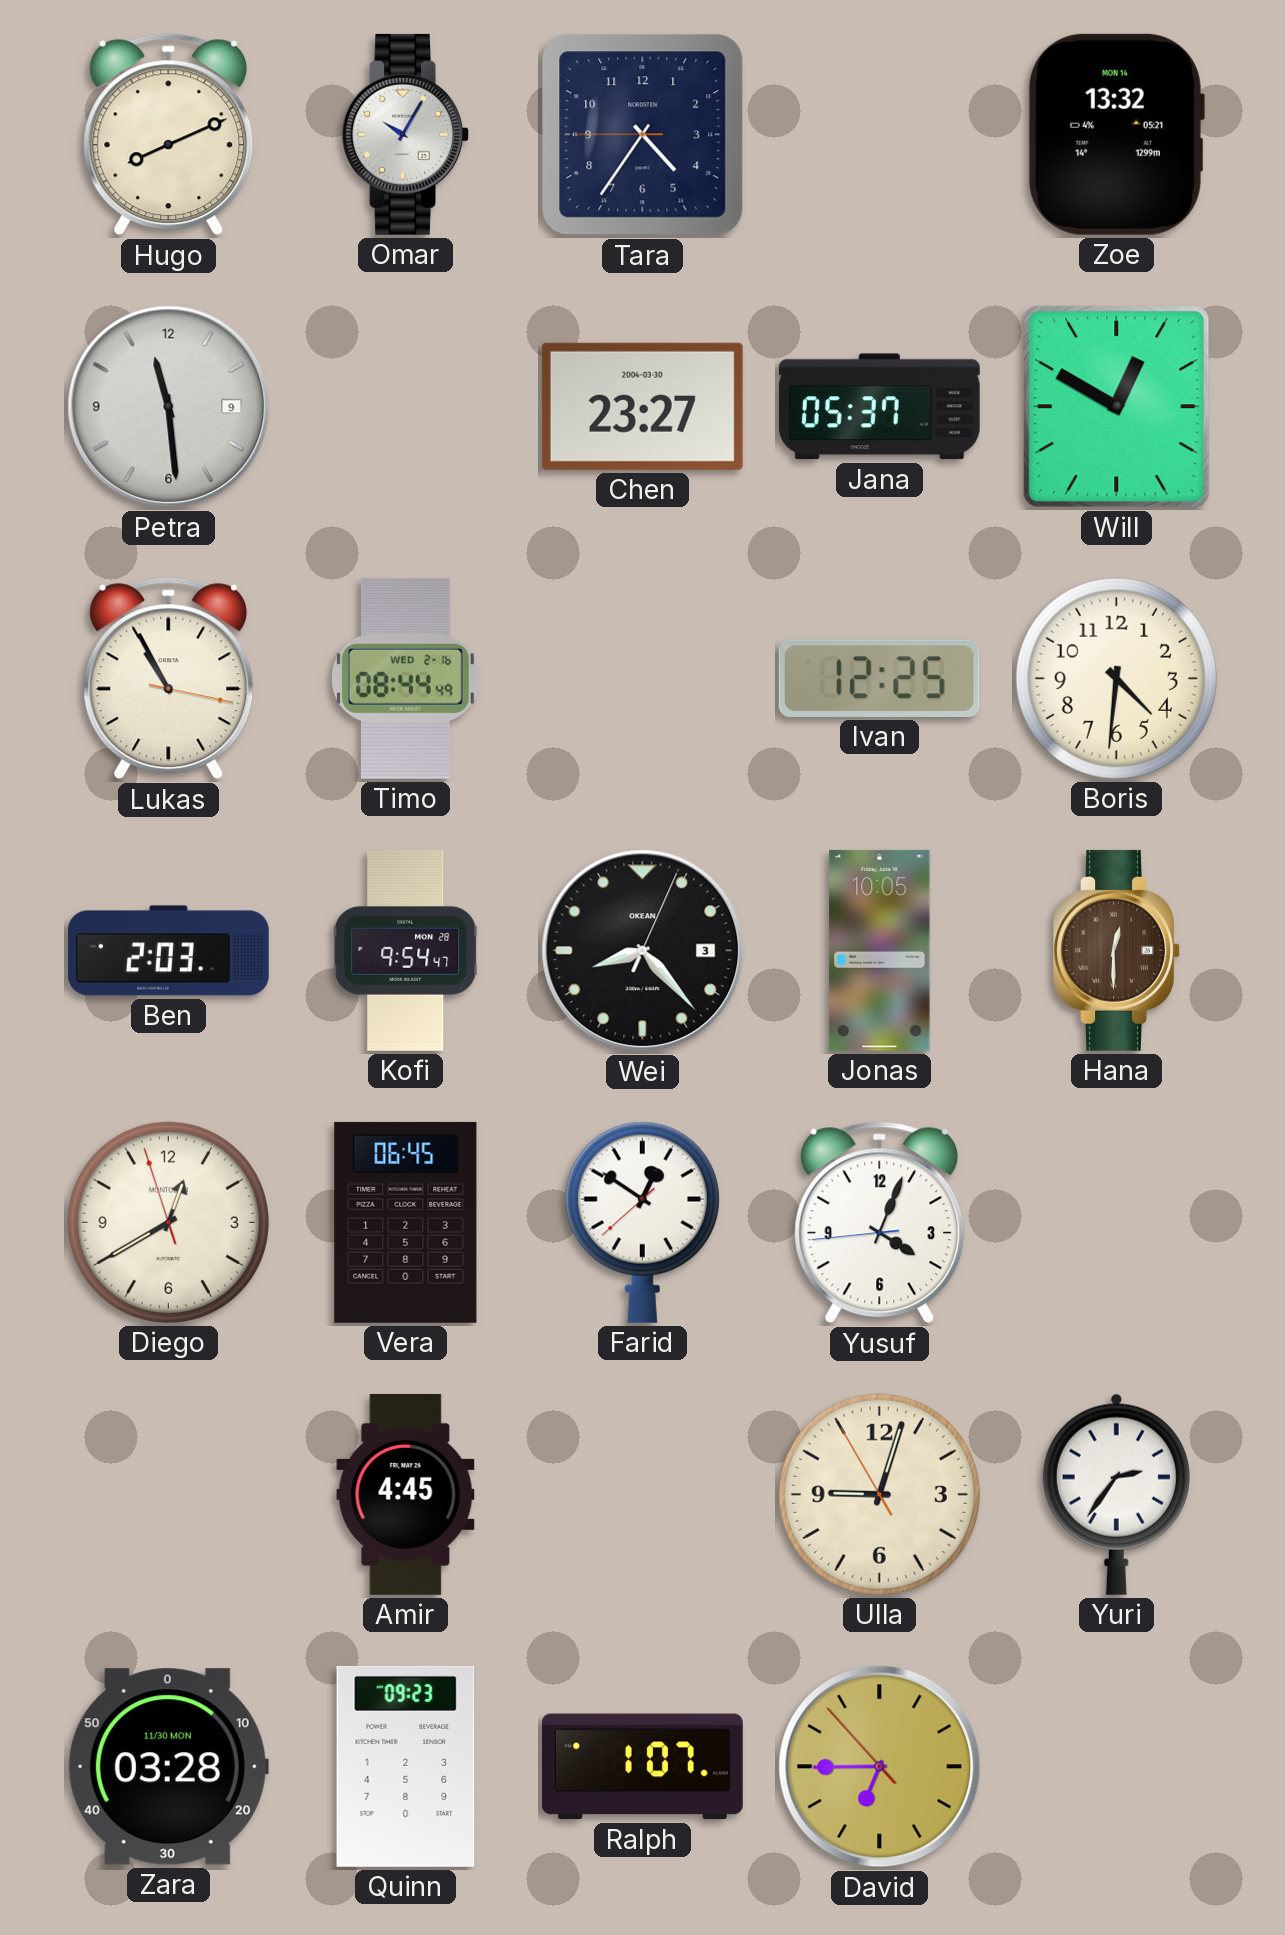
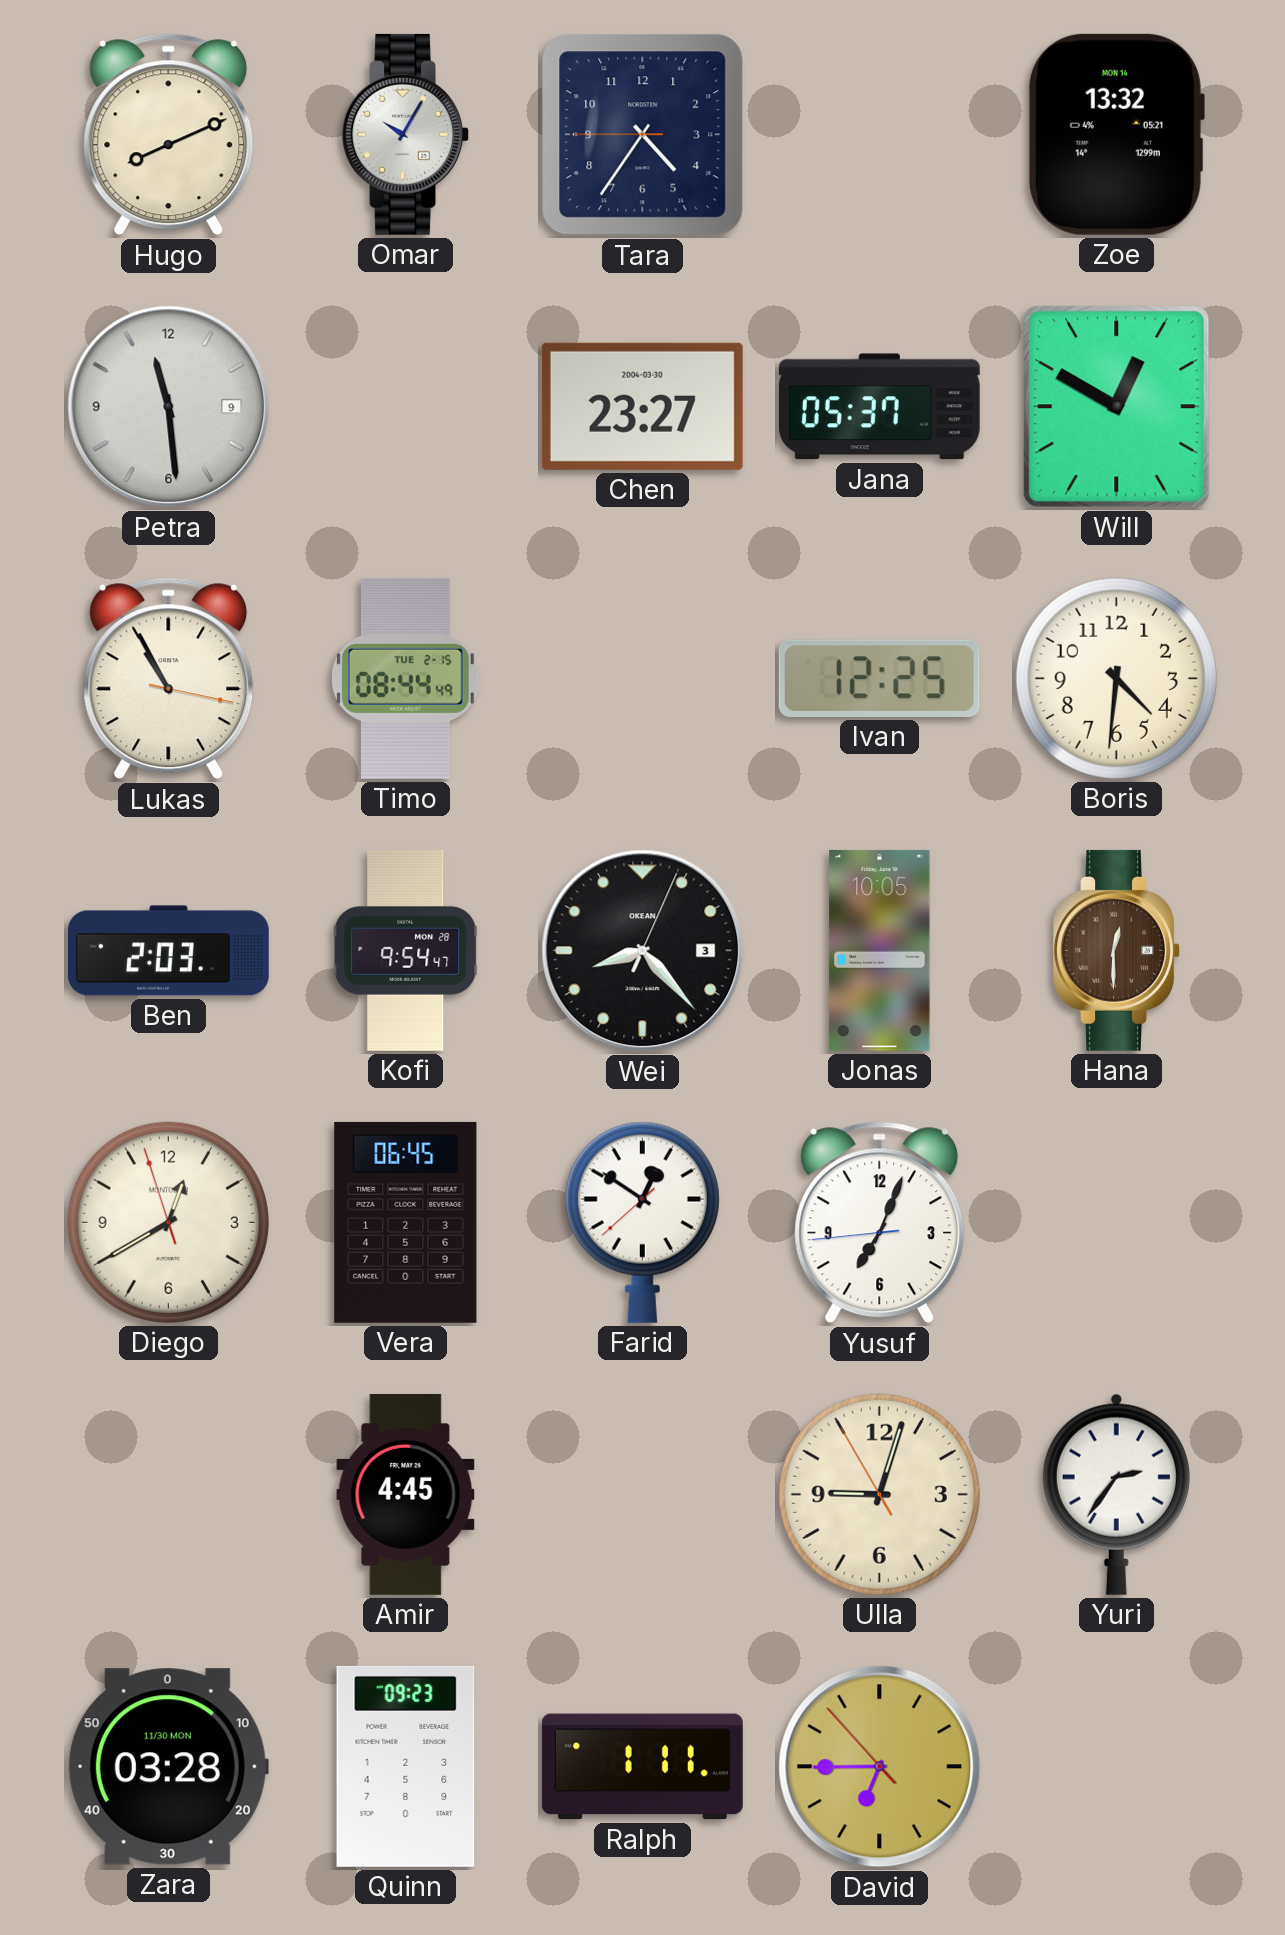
Timo date: WED 2-16 -> TUE 2-15
Yusuf: 4:03 -> 7:03
Ralph: 1:07 -> 1:11
